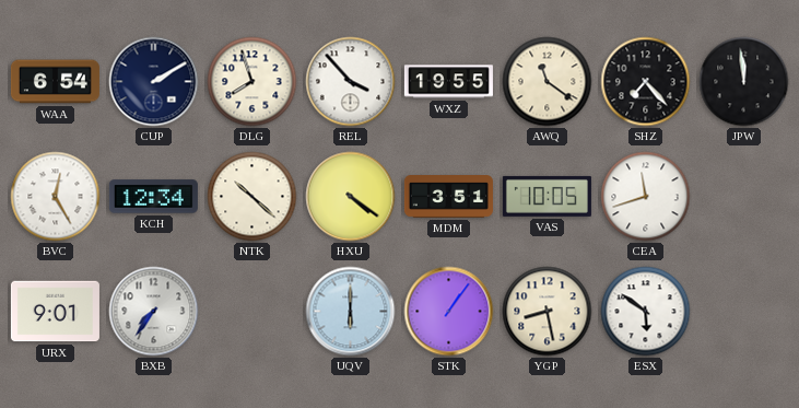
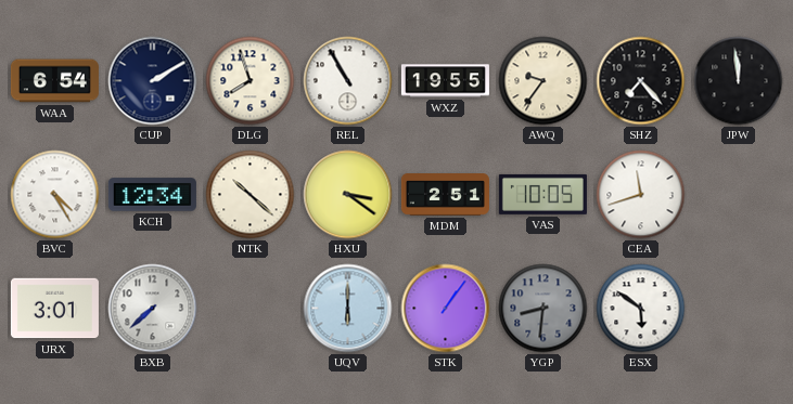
REL: 3:53 -> 10:55
AWQ: 11:21 -> 9:36
BVC: 12:25 -> 4:25
HXU: 4:21 -> 3:21
MDM: 3:51 -> 2:51
URX: 9:01 -> 3:01
BXB: 7:36 -> 7:38
YGP: 8:28 -> 8:31
YGP dial: cream -> grey
